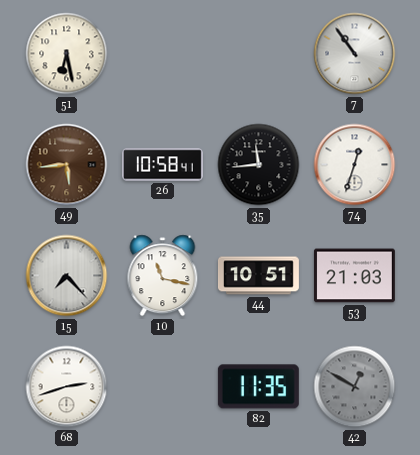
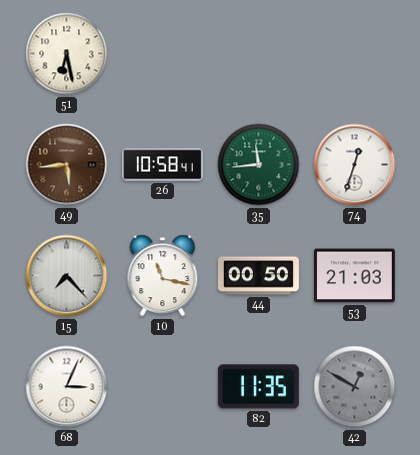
7: 10:54 -> none
35 dial: black -> green
44: 10:51 -> 00:50
68: 2:42 -> 3:04
